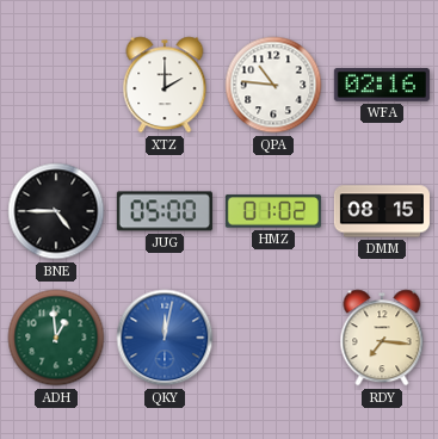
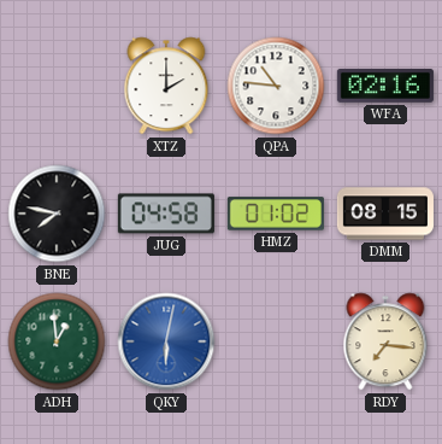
BNE: 4:45 -> 7:47
JUG: 05:00 -> 04:58
QKY: 12:02 -> 6:02
